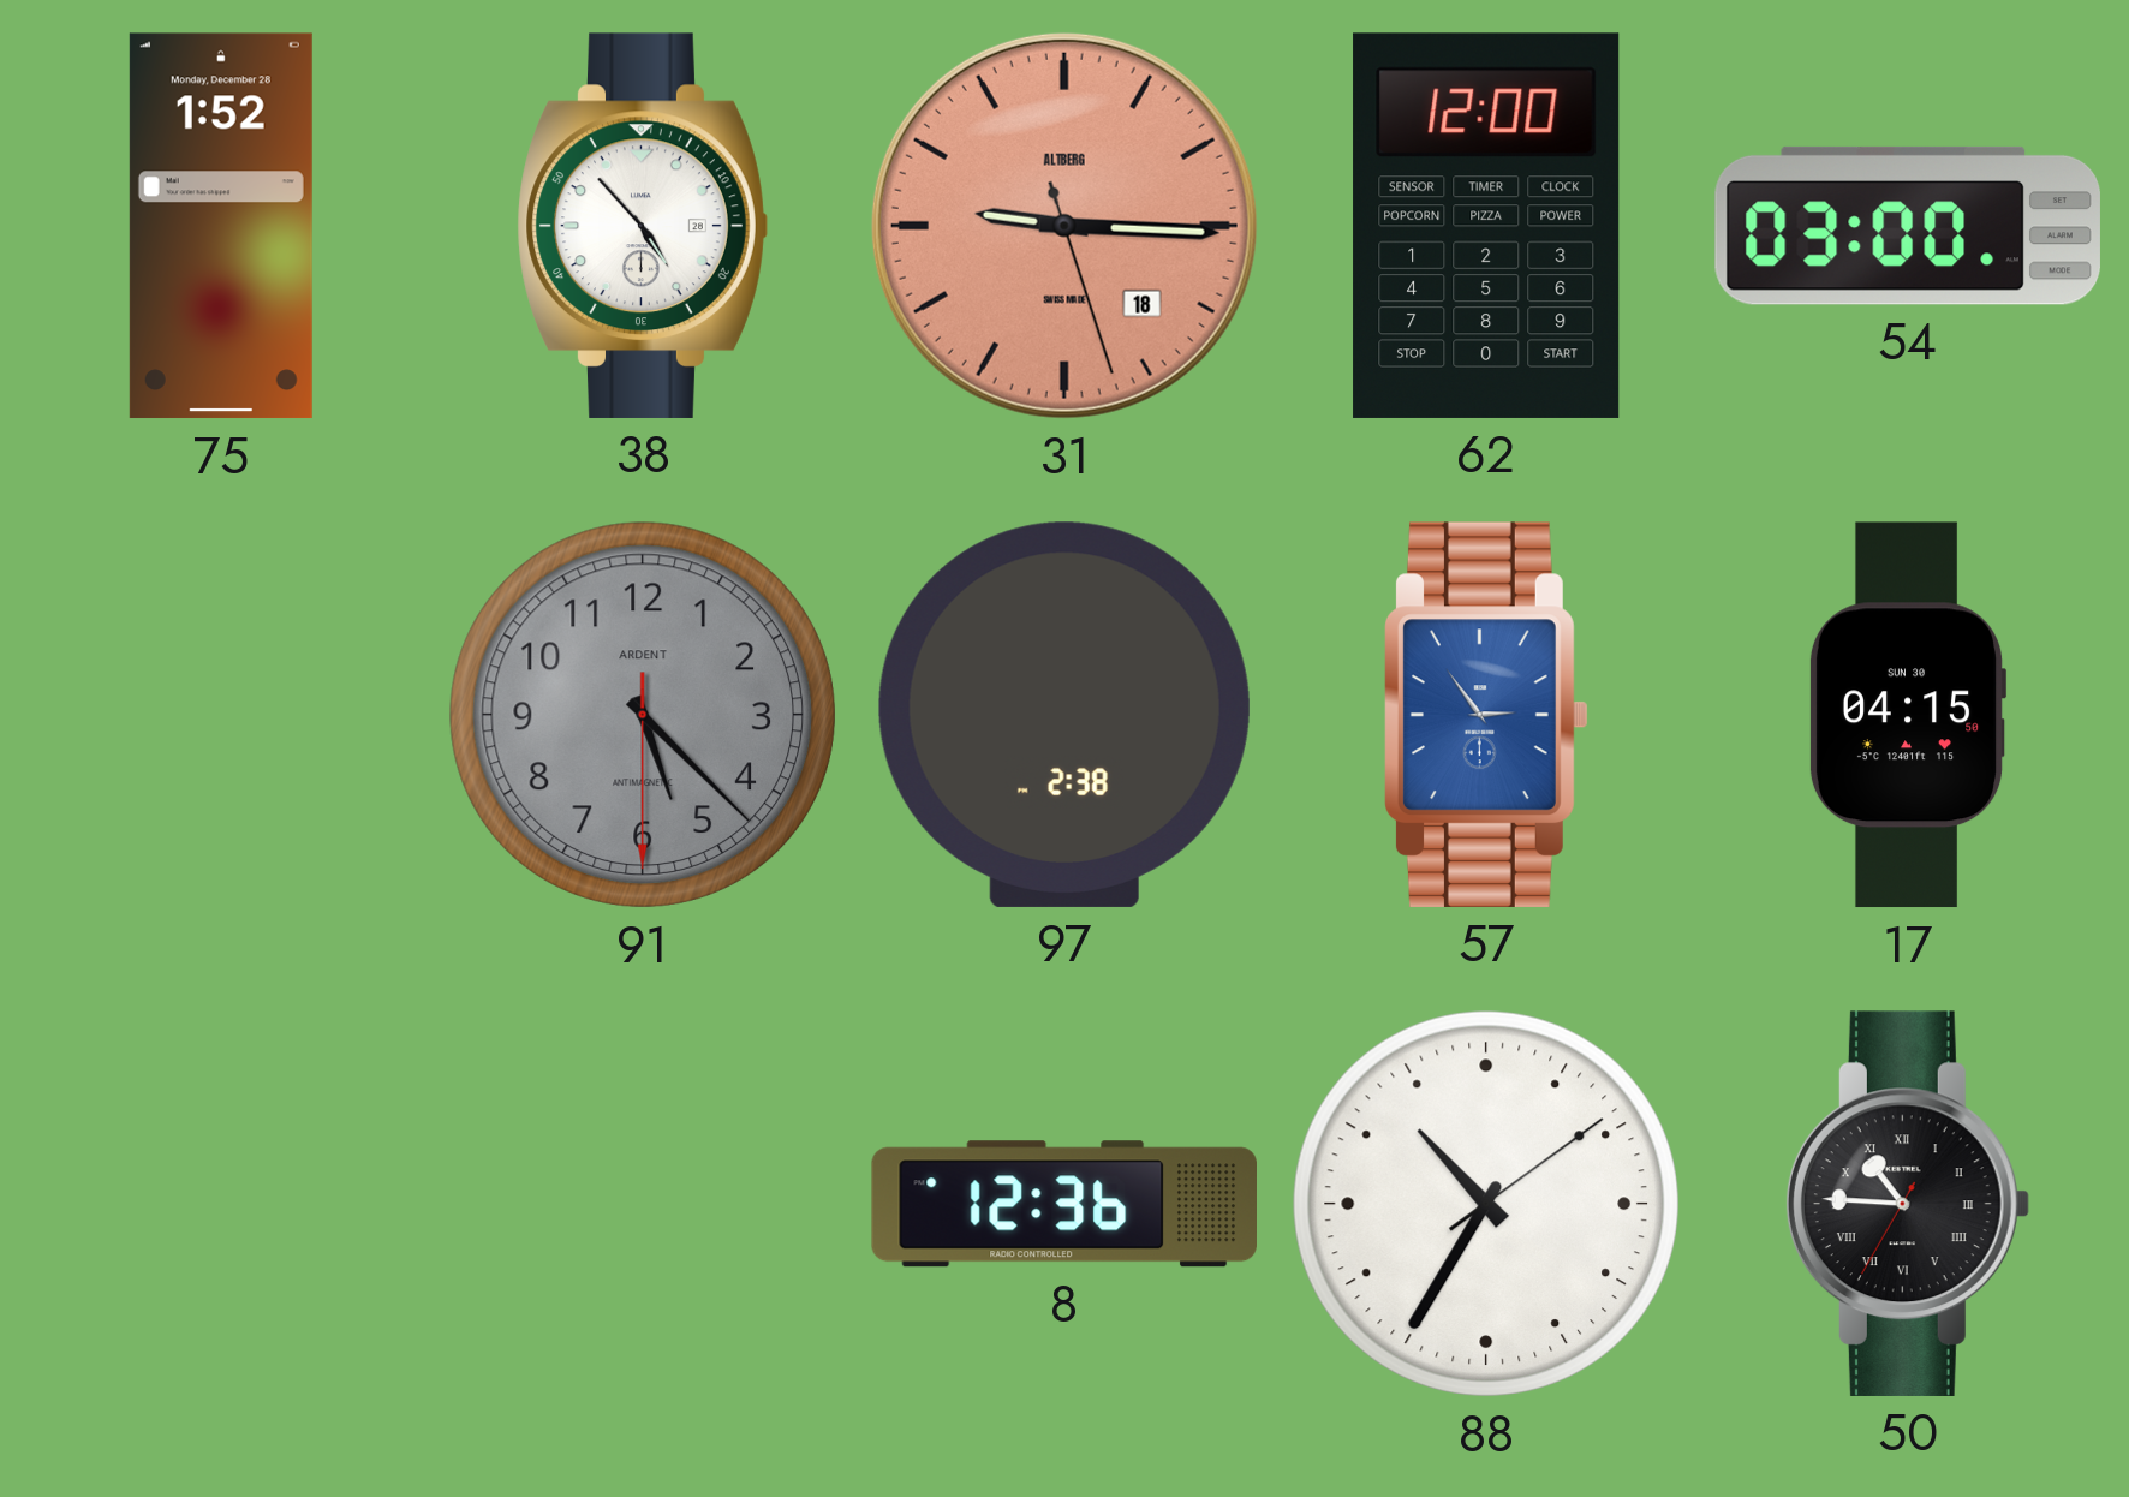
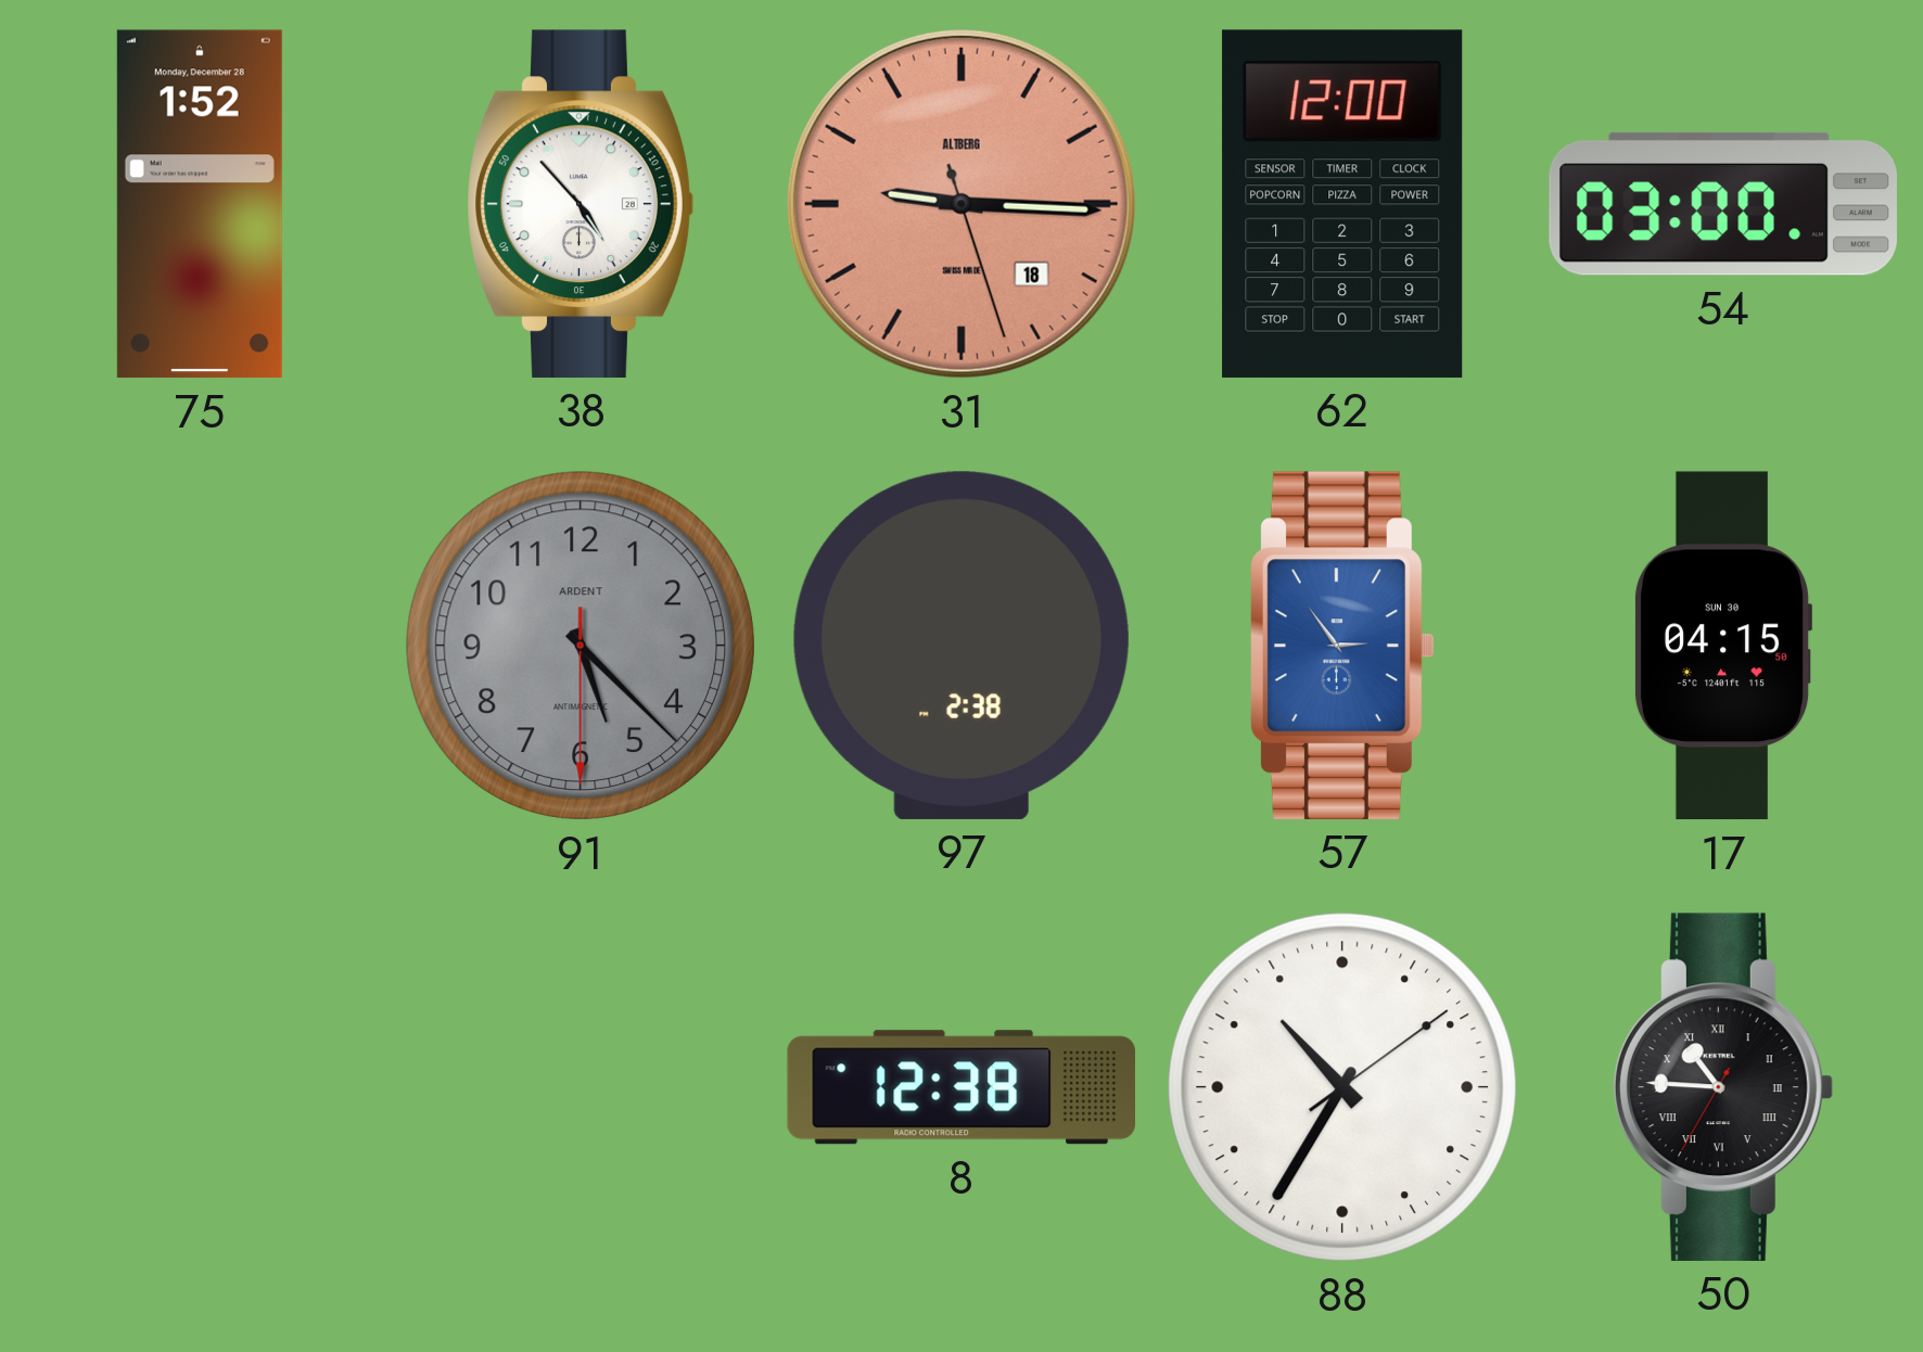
8: 12:36 -> 12:38
